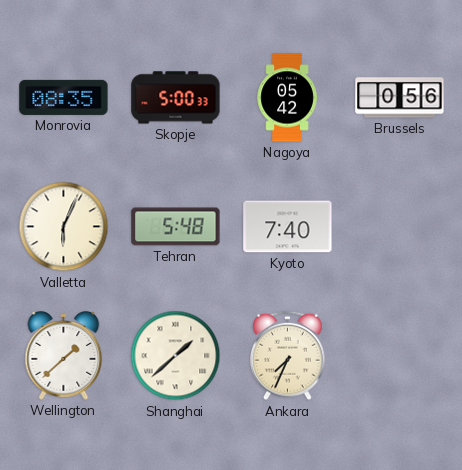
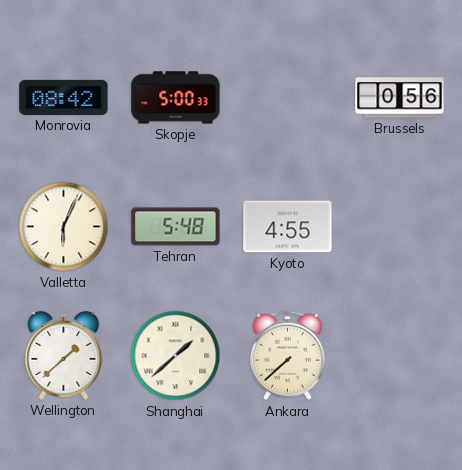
Monrovia: 08:35 -> 08:42
Nagoya: 05:42 -> none
Kyoto: 7:40 -> 4:55
Ankara: 7:34 -> 7:38
